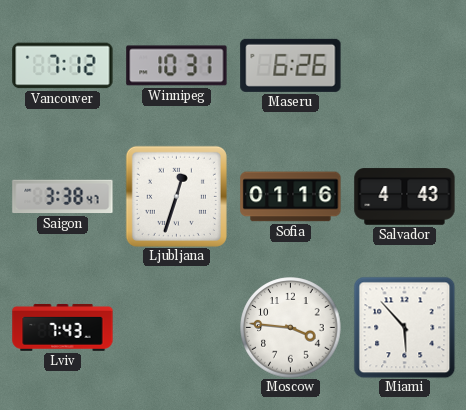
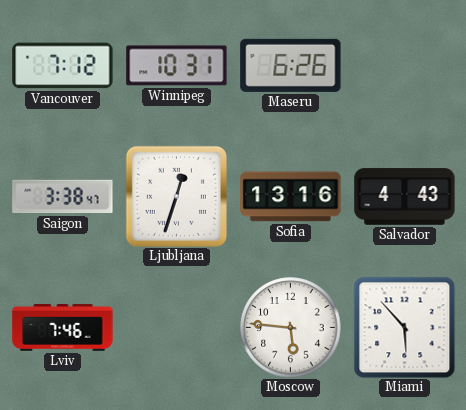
Sofia: 01:16 -> 13:16
Lviv: 7:43 -> 7:46
Moscow: 3:46 -> 5:46
